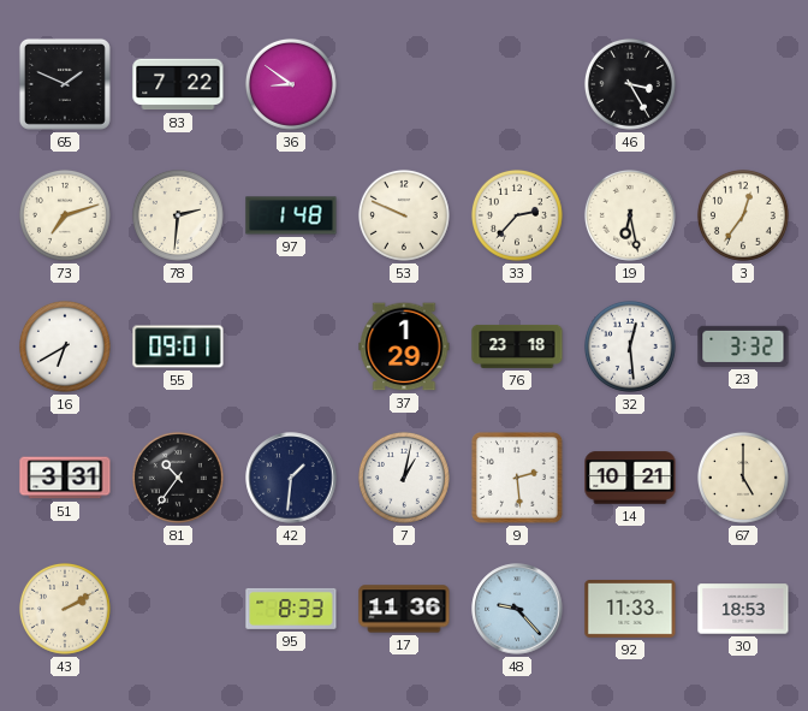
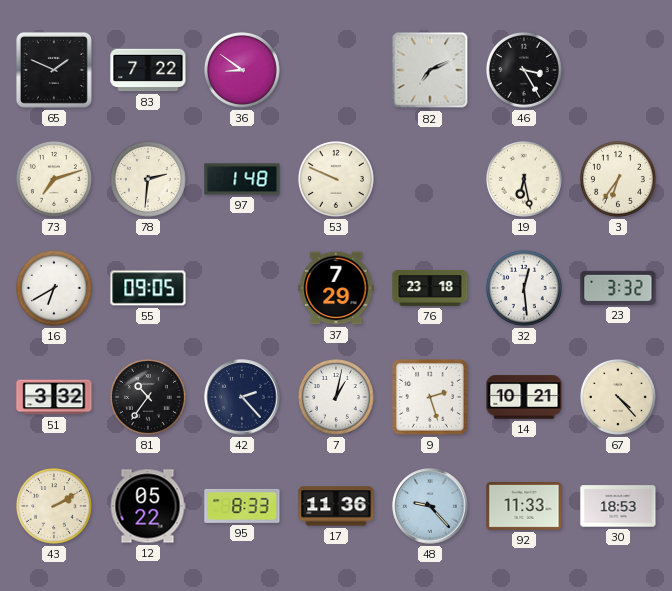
82: none -> 7:11
33: 2:37 -> none
3: 12:36 -> 6:36
55: 09:01 -> 09:05
37: 1:29 -> 7:29
51: 3:31 -> 3:32
42: 1:31 -> 2:23
9: 2:29 -> 2:27
67: 5:00 -> 4:23
12: none -> 05:22
